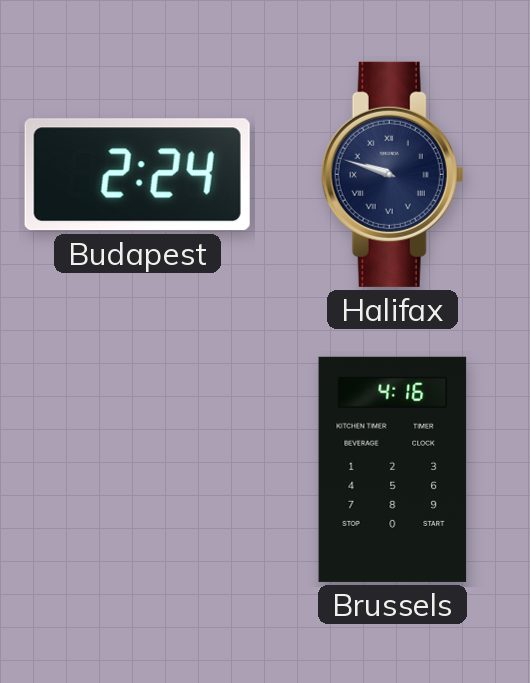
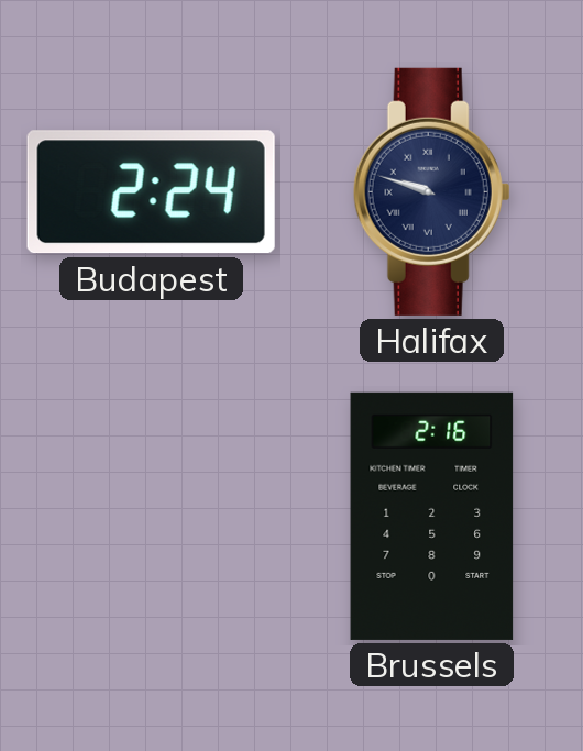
Brussels: 4:16 -> 2:16
